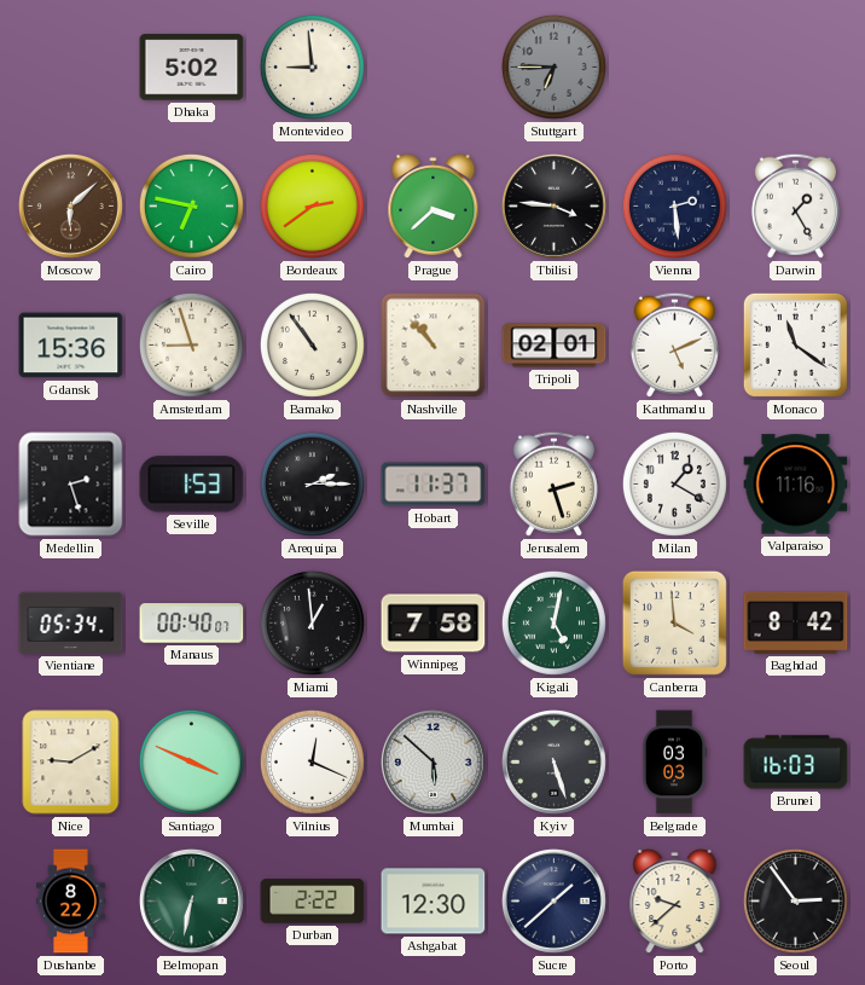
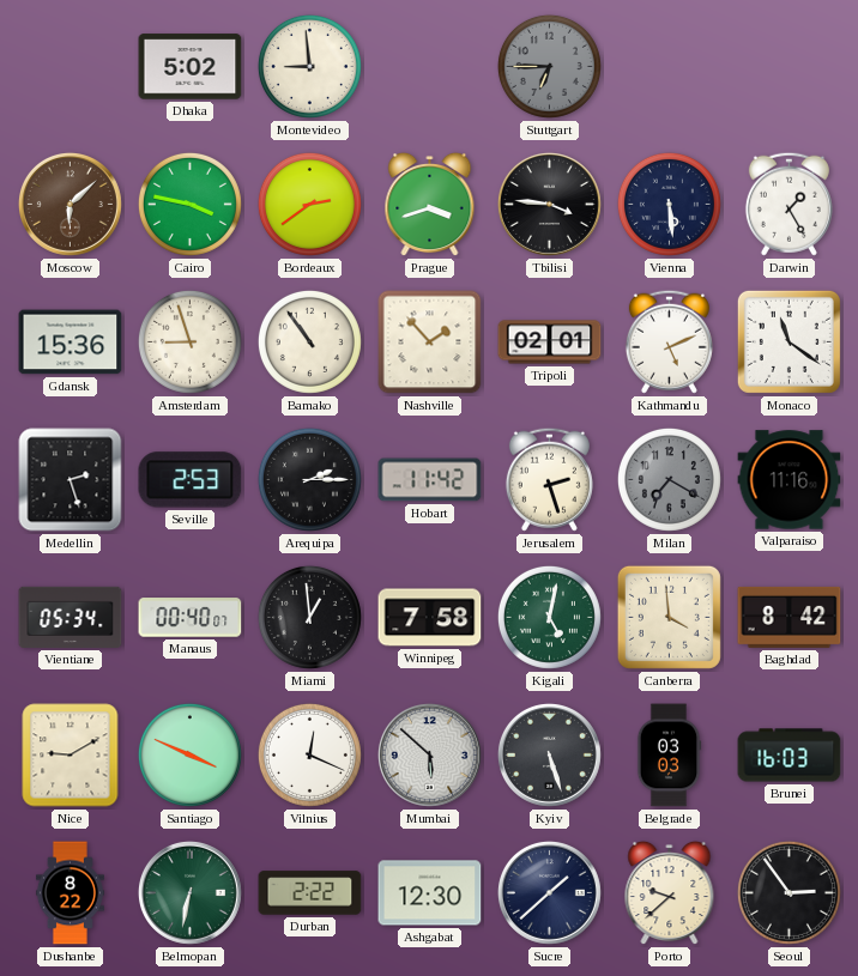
Cairo: 6:47 -> 3:47
Prague: 3:38 -> 3:42
Vienna: 2:29 -> 5:29
Nashville: 10:53 -> 1:53
Seville: 1:53 -> 2:53
Hobart: 11:37 -> 11:42
Milan: 1:20 -> 7:20
Milan dial: white -> grey
